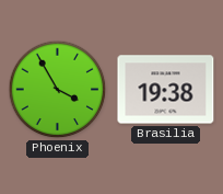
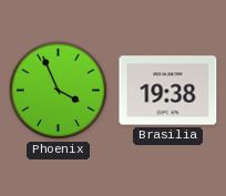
Phoenix: 3:55 -> 3:56
